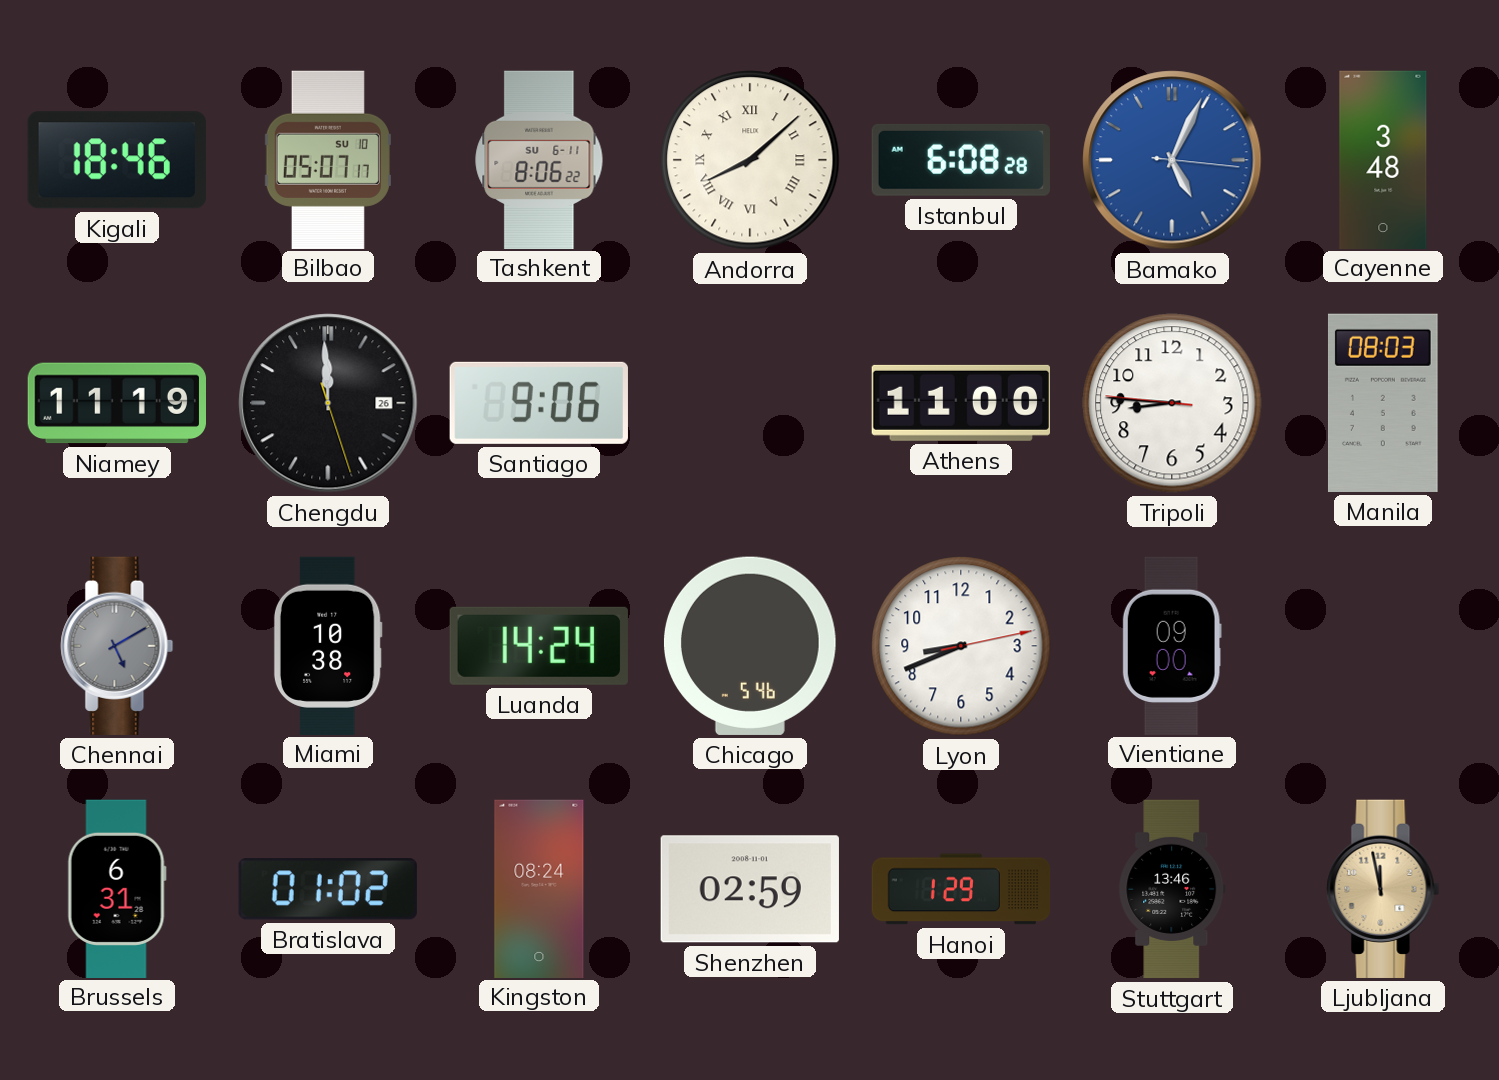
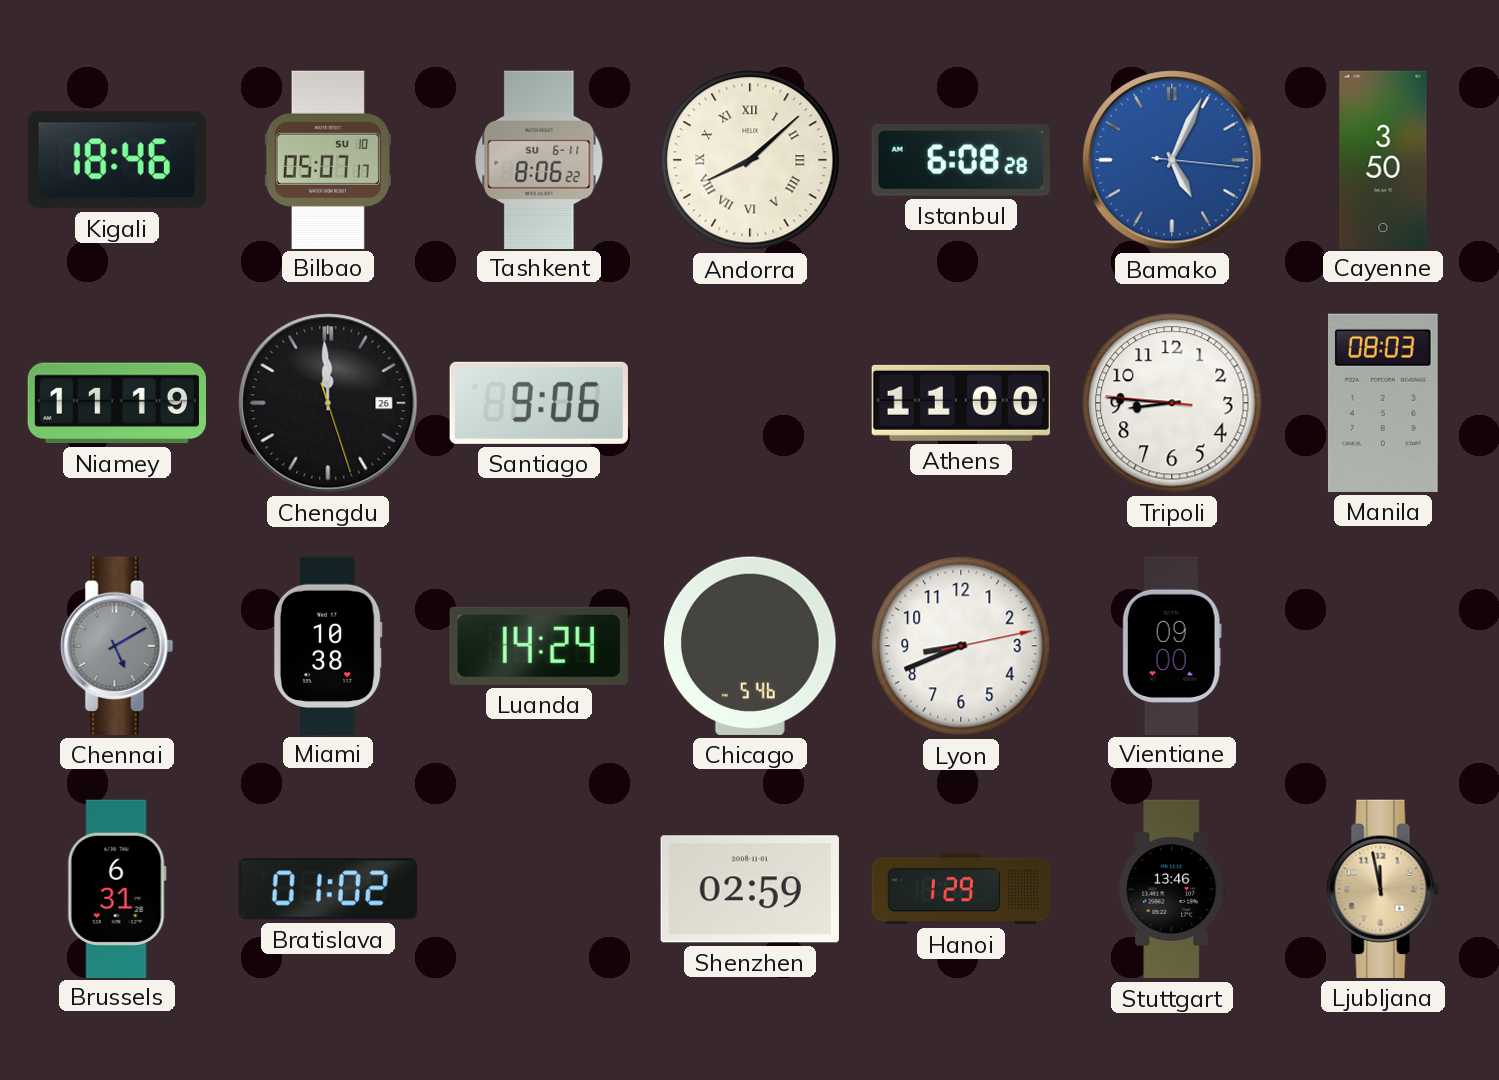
Cayenne: 3:48 -> 3:50
Kingston: 08:24 -> none
